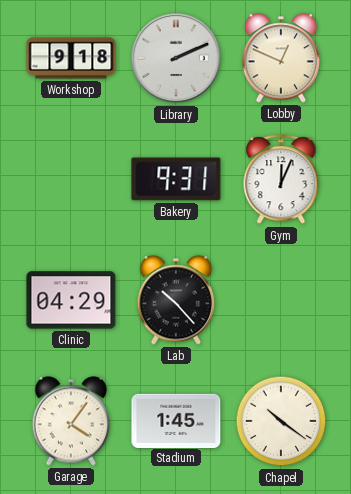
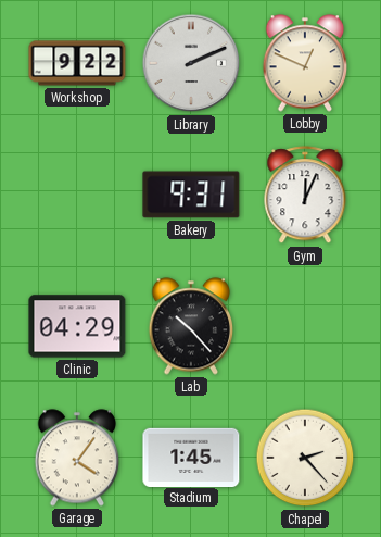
Workshop: 9:18 -> 9:22
Chapel: 10:21 -> 2:23
